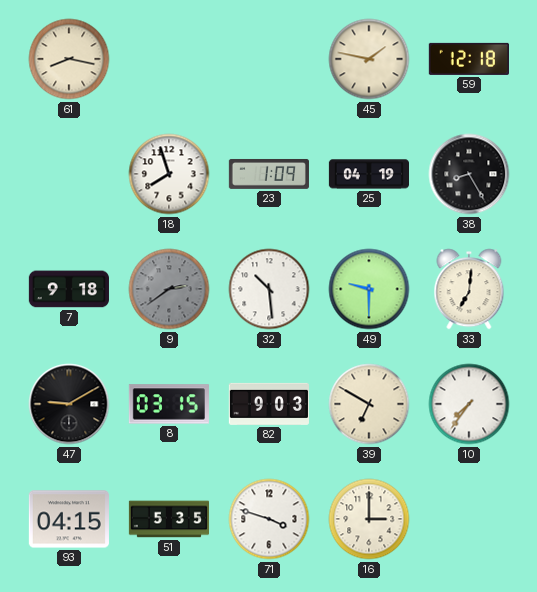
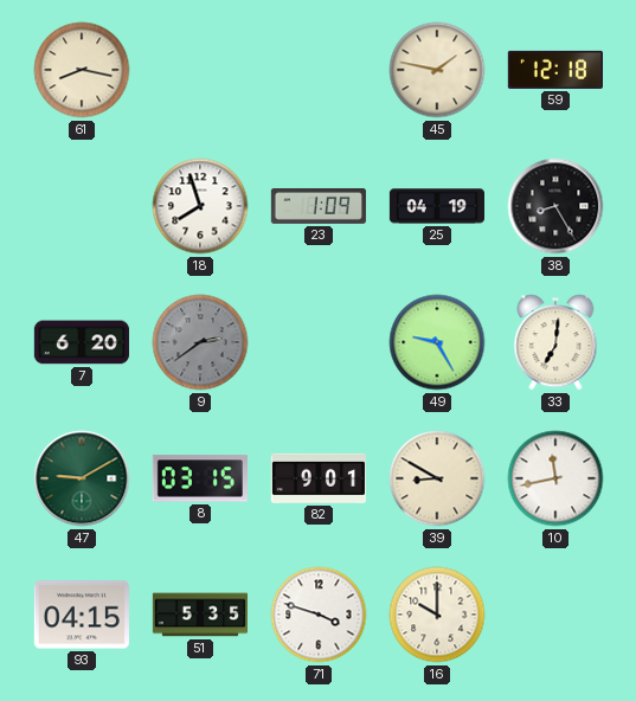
7: 9:18 -> 6:20
32: 10:29 -> none
49: 9:30 -> 9:25
47 dial: black -> green
82: 9:03 -> 9:01
39: 6:50 -> 8:50
10: 7:36 -> 11:43
16: 3:00 -> 10:00
